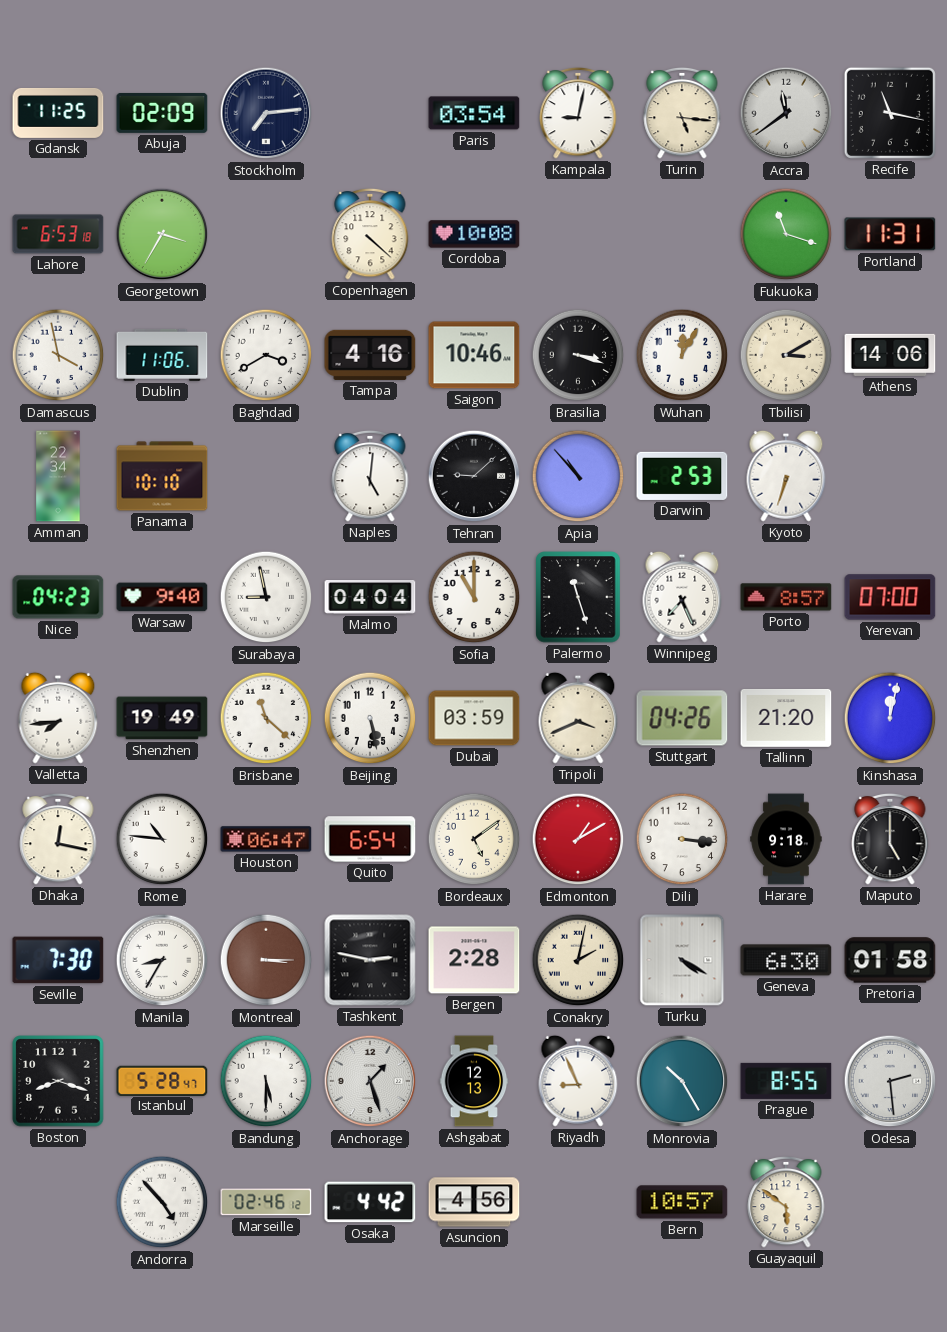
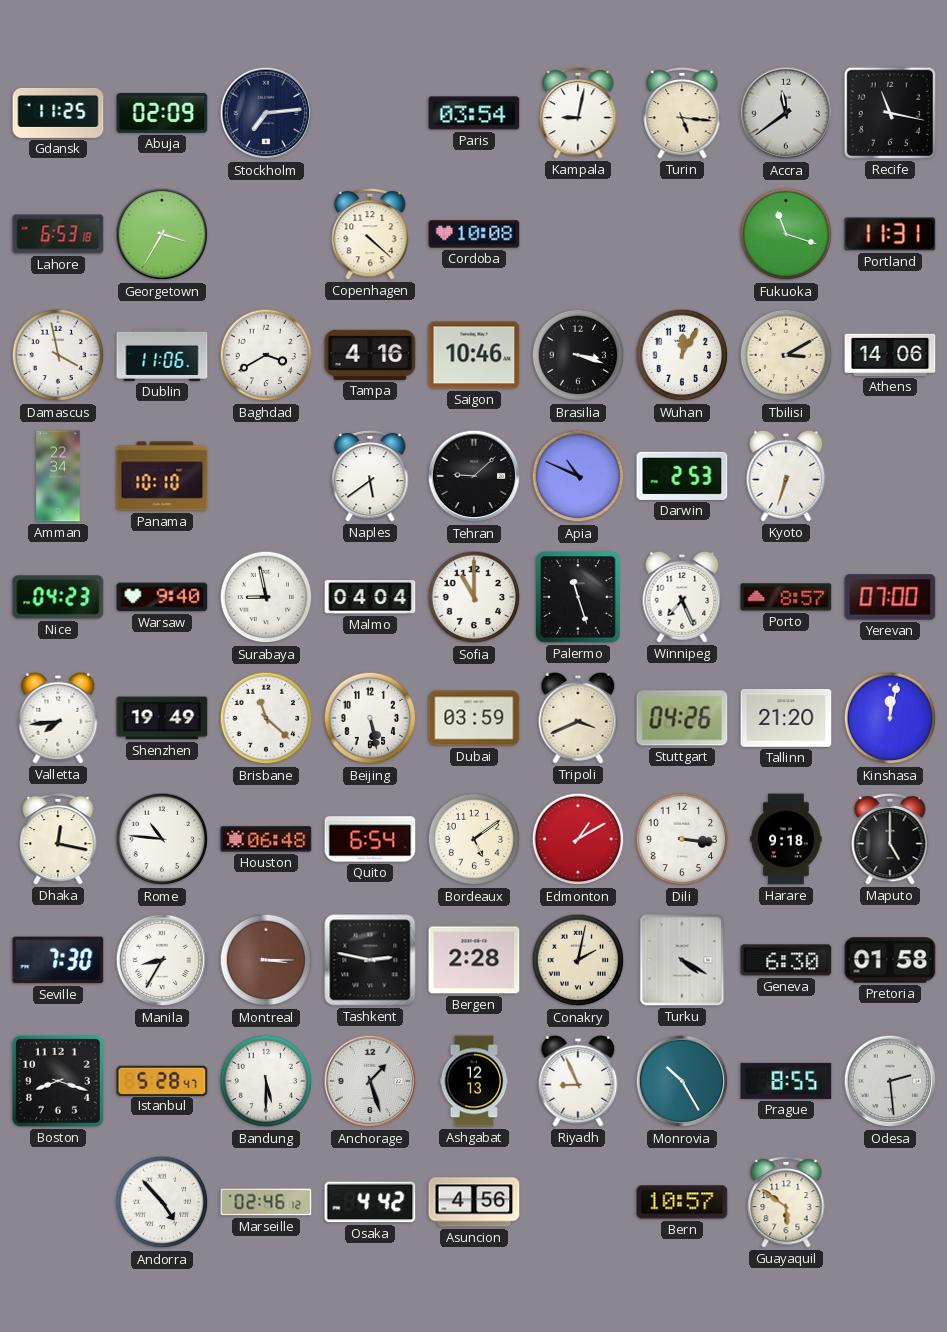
Naples: 5:01 -> 5:39
Apia: 10:53 -> 10:49
Houston: 06:47 -> 06:48
